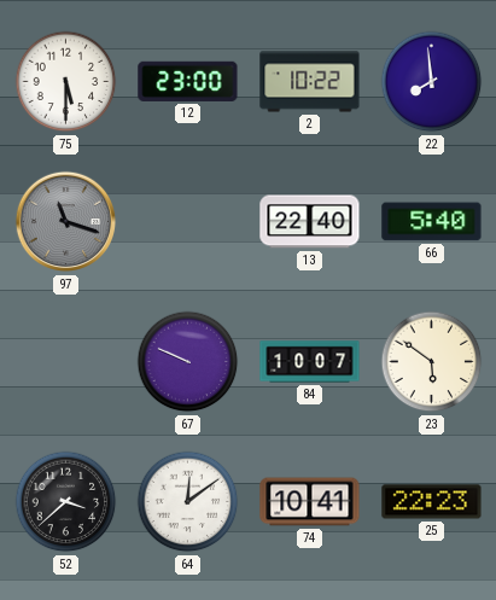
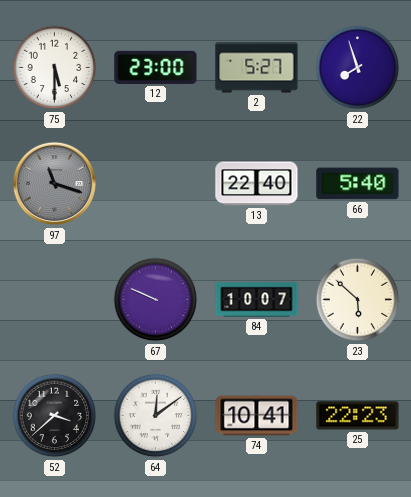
2: 10:22 -> 5:27
22: 7:59 -> 7:57
23: 5:51 -> 5:52
